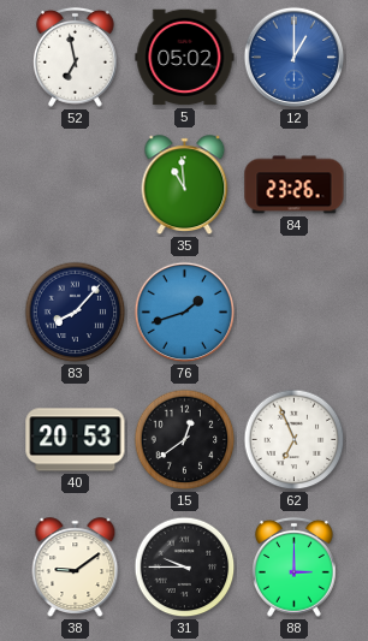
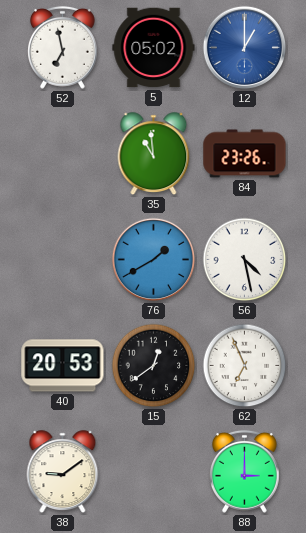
83: 8:07 -> none
76: 1:42 -> 1:40
56: none -> 4:28
31: 9:45 -> none
